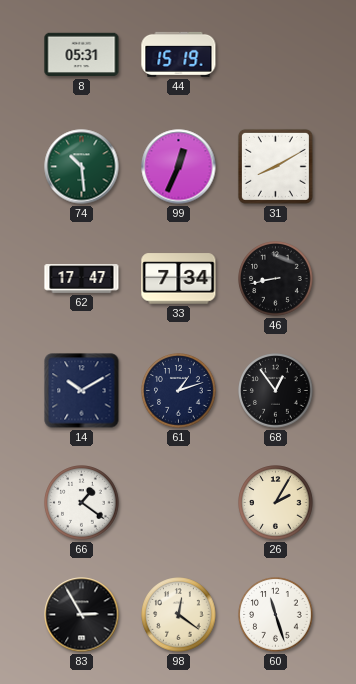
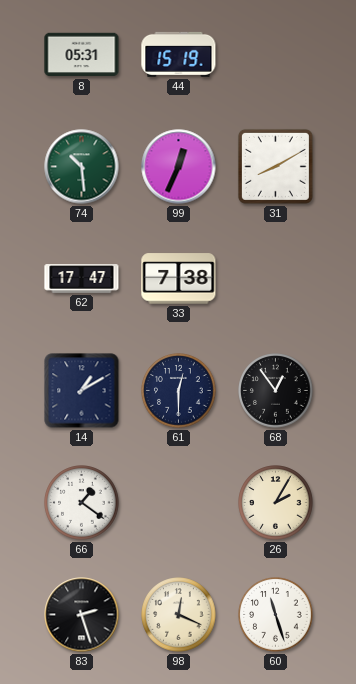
33: 7:34 -> 7:38
46: 8:43 -> none
14: 10:10 -> 1:10
61: 1:12 -> 12:30
83: 2:55 -> 2:27
98: 12:21 -> 12:19
